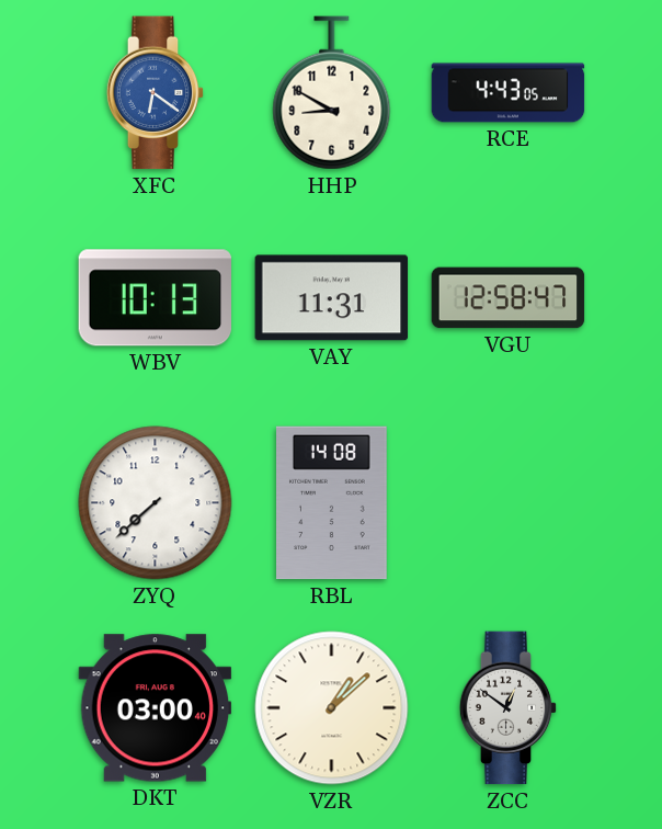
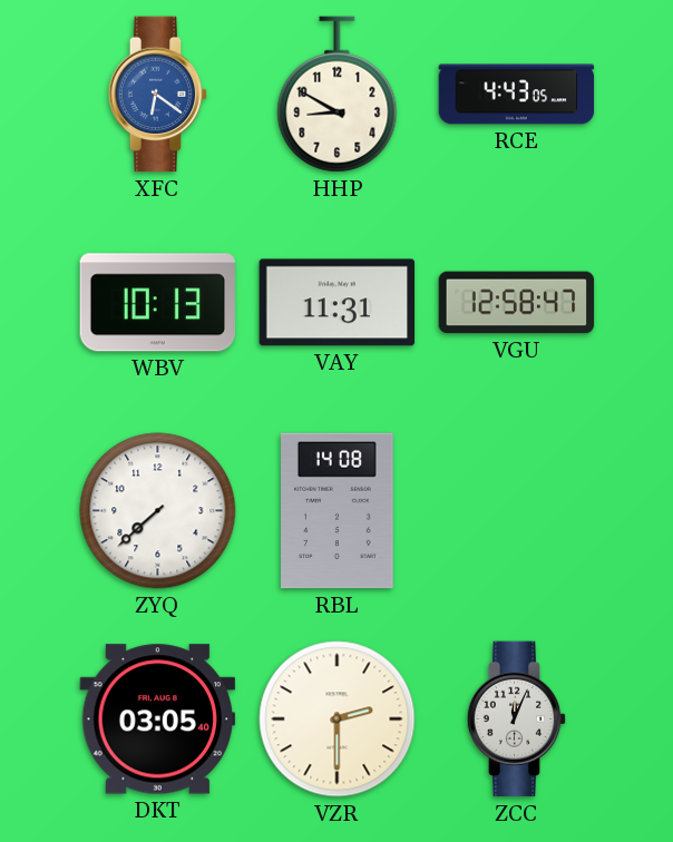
DKT: 03:00 -> 03:05
VZR: 1:08 -> 2:30
ZCC: 12:51 -> 12:04
